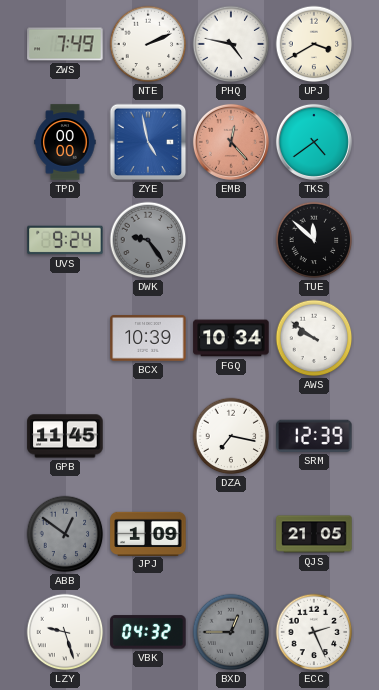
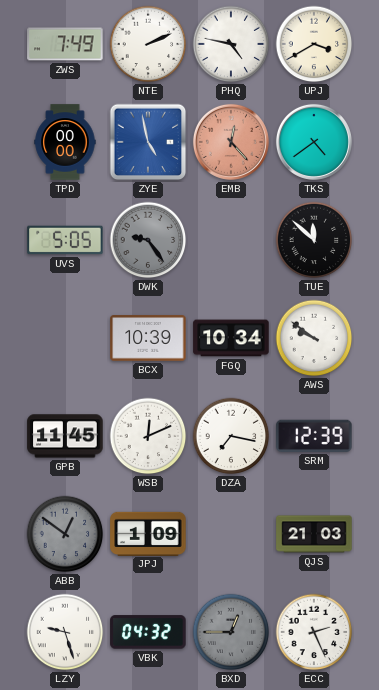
UVS: 9:24 -> 5:05
WSB: none -> 12:11
QJS: 21:05 -> 21:03
